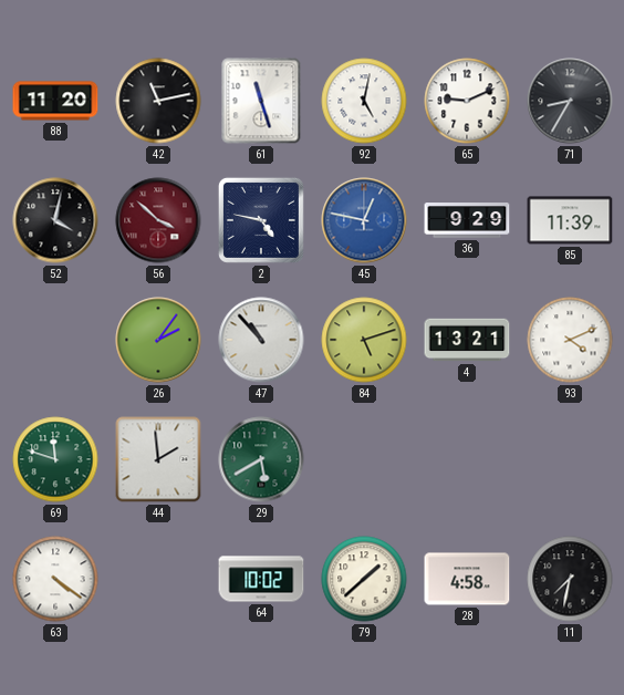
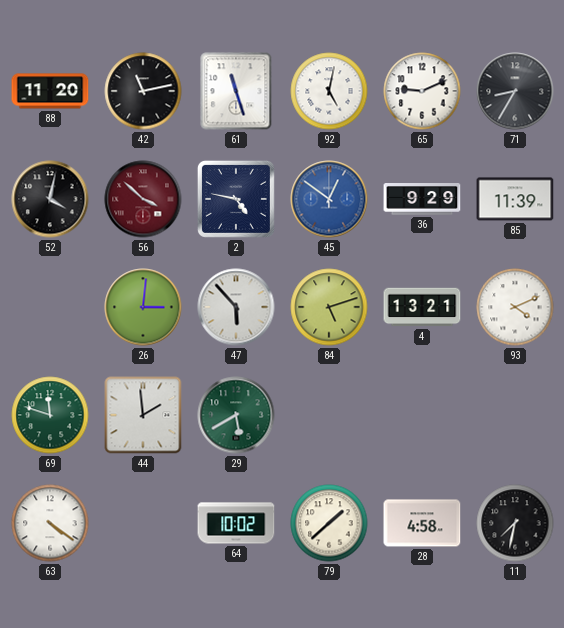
45: 12:47 -> 12:51
26: 2:06 -> 3:01
47: 10:53 -> 5:53
